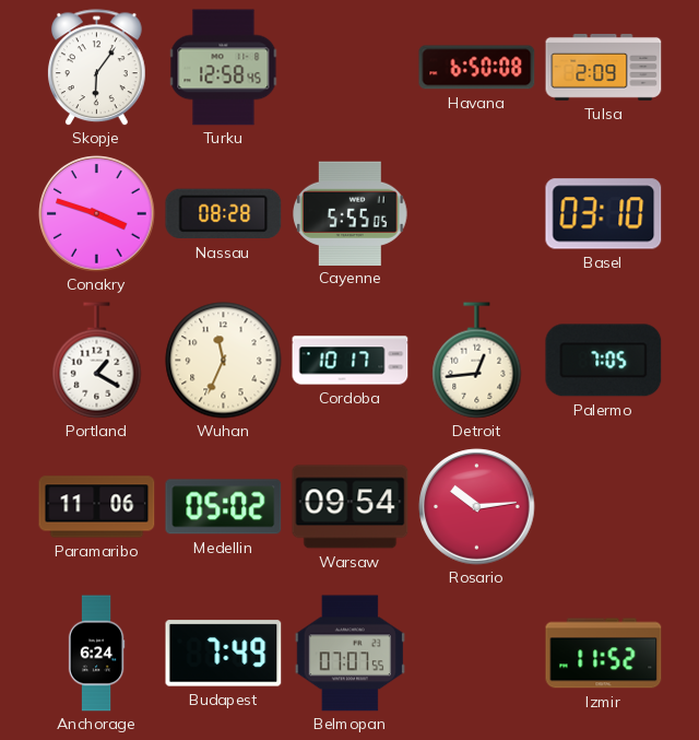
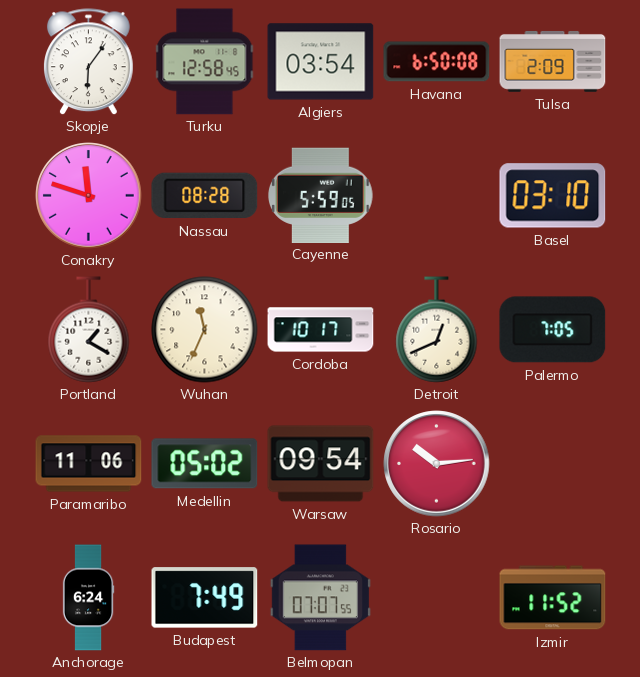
Algiers: none -> 03:54
Conakry: 3:48 -> 11:48
Cayenne: 5:55 -> 5:59
Detroit: 12:44 -> 12:41
